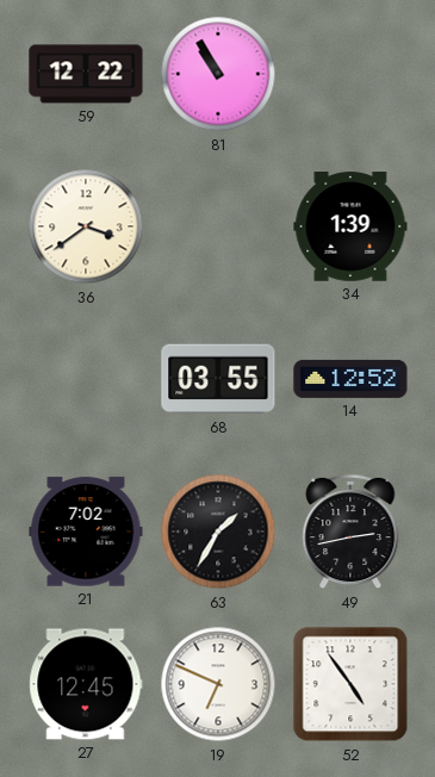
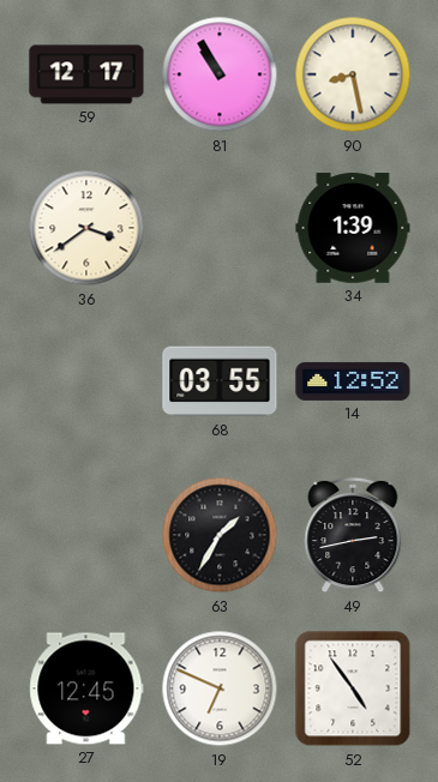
59: 12:22 -> 12:17
90: none -> 8:28
21: 7:02 -> none
